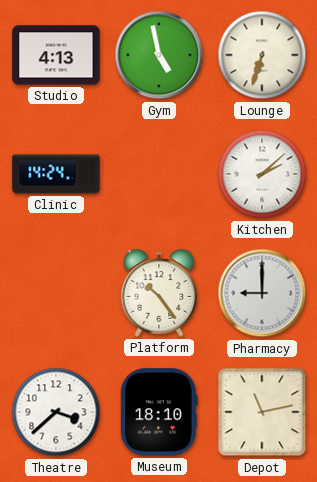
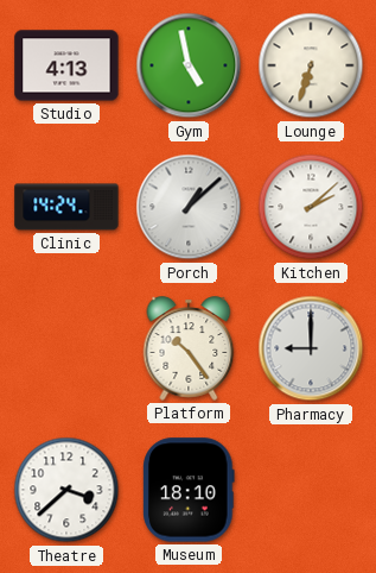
Porch: none -> 1:08
Depot: 11:13 -> none
